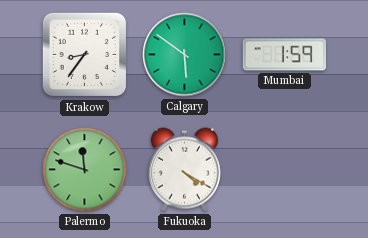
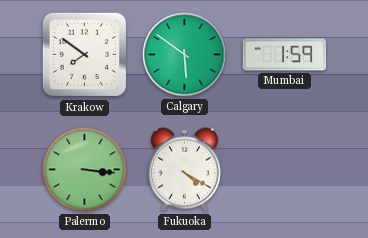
Krakow: 8:36 -> 7:51
Palermo: 11:48 -> 3:16
